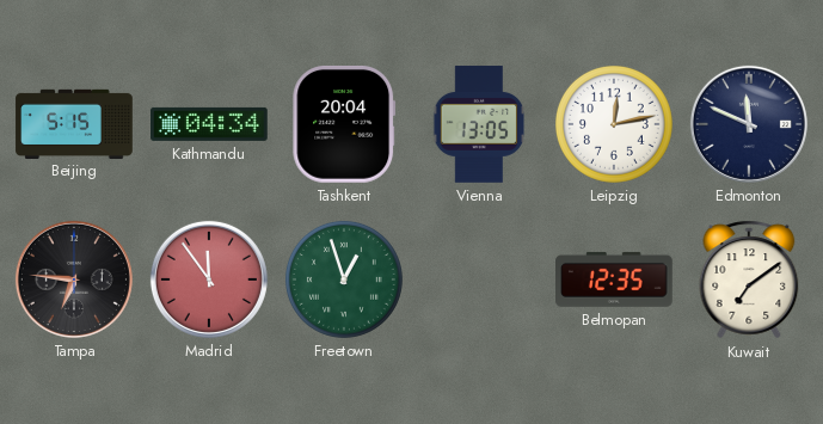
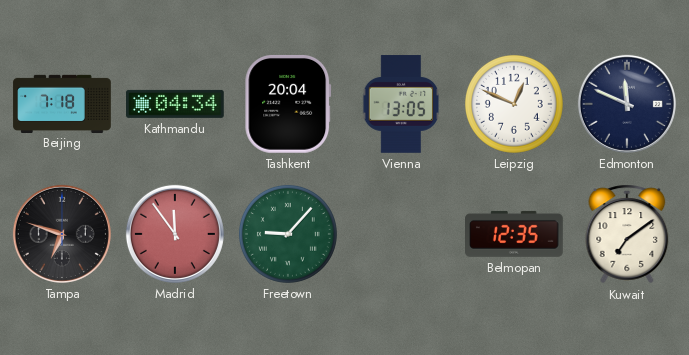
Beijing: 5:15 -> 7:18
Leipzig: 12:13 -> 12:49
Tampa: 6:46 -> 6:48
Freetown: 12:57 -> 9:07
